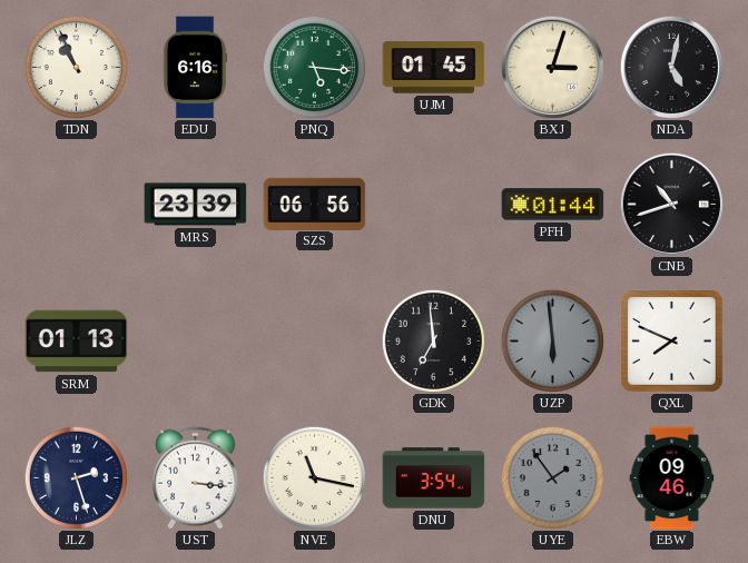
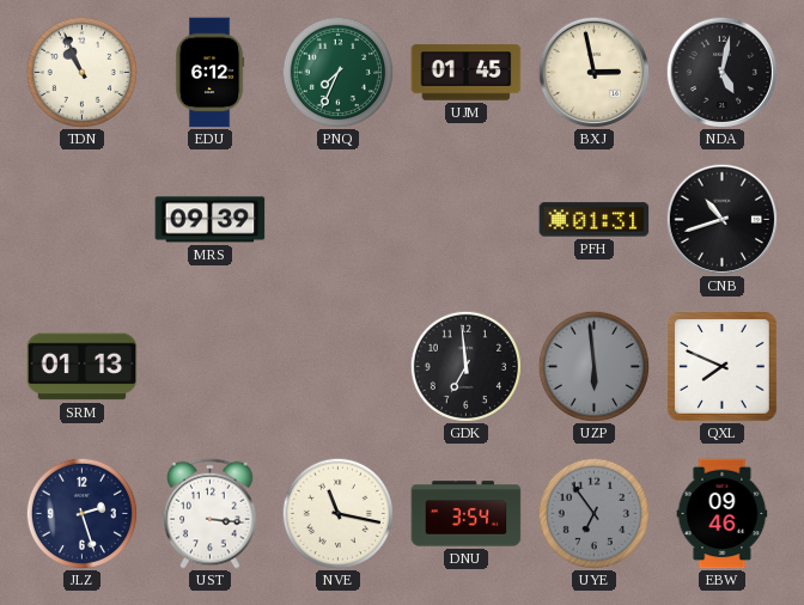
EDU: 6:16 -> 6:12
PNQ: 5:16 -> 7:34
BXJ: 3:03 -> 2:58
MRS: 23:39 -> 09:39
SZS: 06:56 -> none
PFH: 01:44 -> 01:31
UYE: 1:54 -> 6:54
